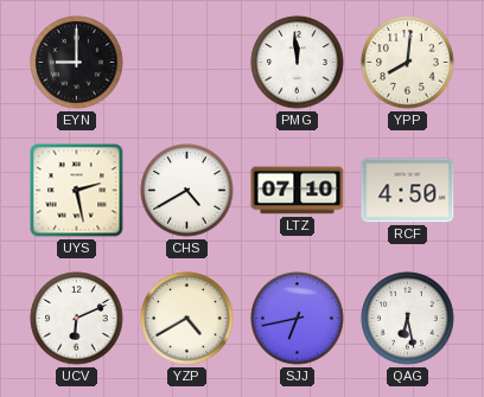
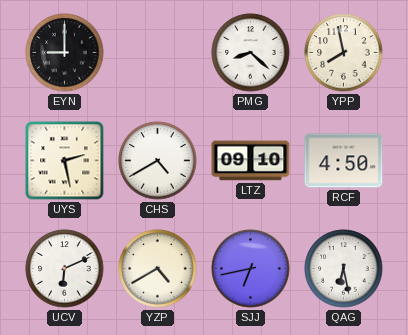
PMG: 11:59 -> 8:22
YPP: 8:01 -> 7:58
LTZ: 07:10 -> 09:10
